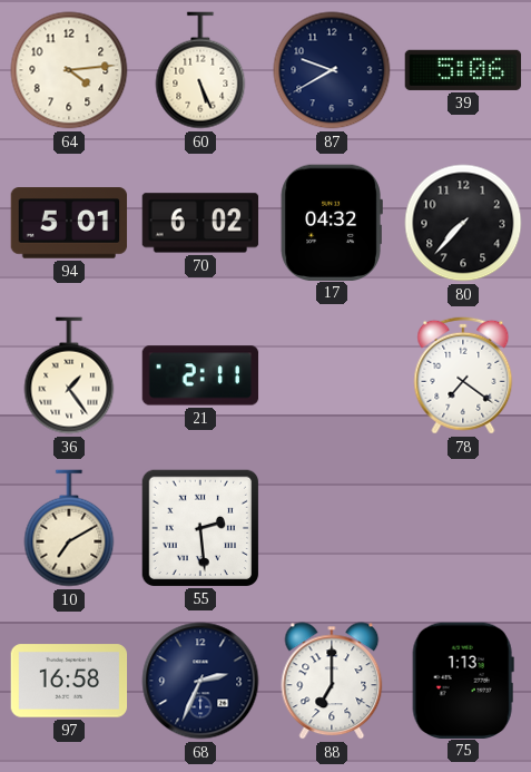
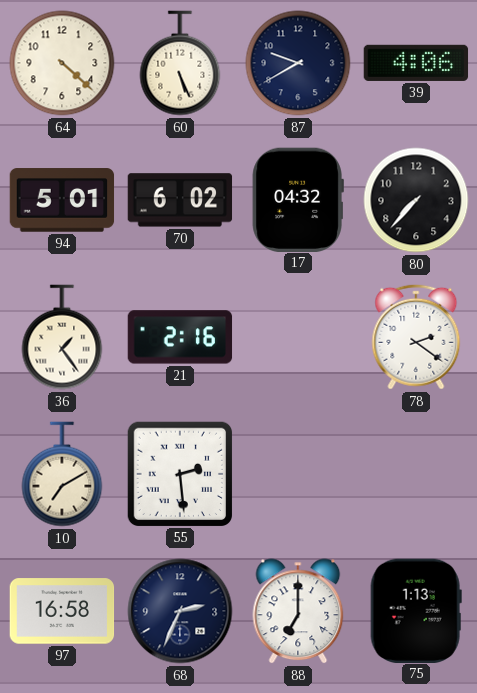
64: 4:14 -> 4:22
39: 5:06 -> 4:06
21: 2:11 -> 2:16
78: 7:21 -> 2:21
